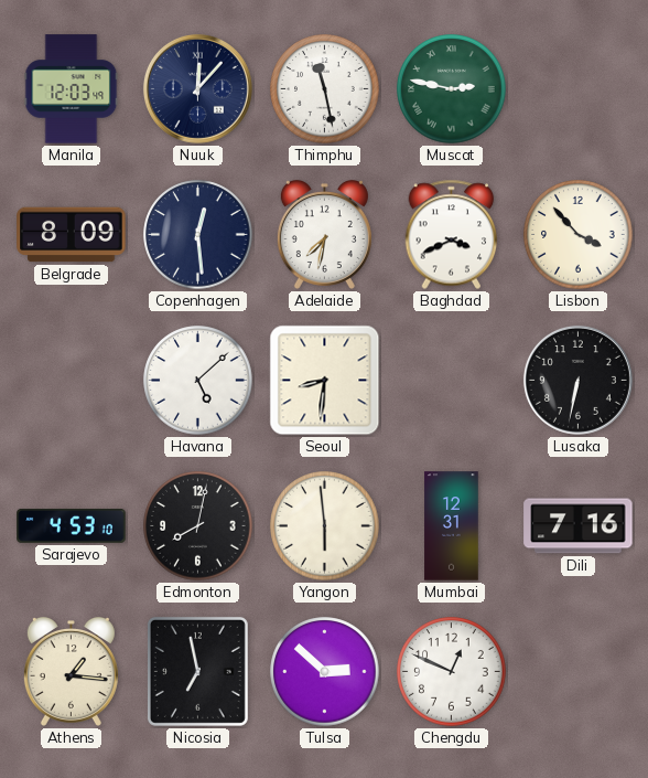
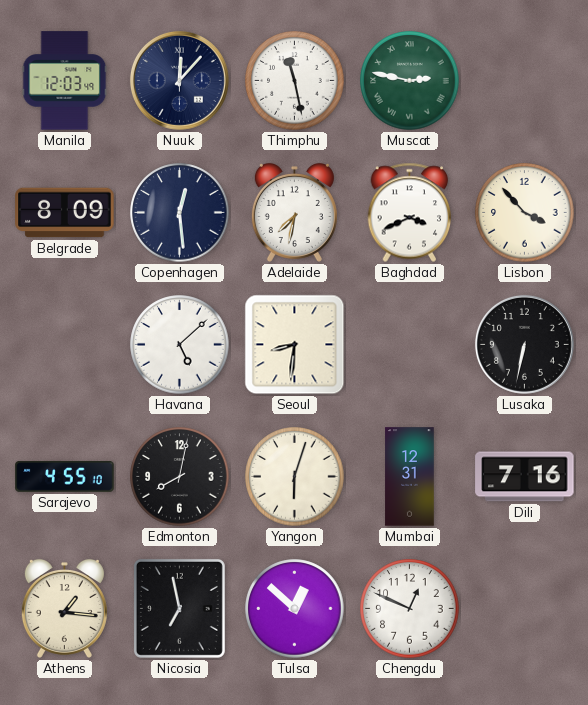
Sarajevo: 4:53 -> 4:55
Yangon: 5:59 -> 6:03
Tulsa: 2:52 -> 12:52
